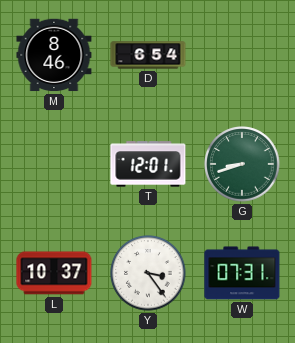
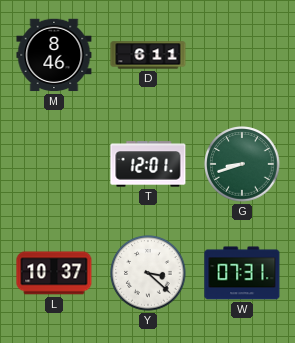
D: 6:54 -> 6:11
Y: 3:24 -> 3:22
